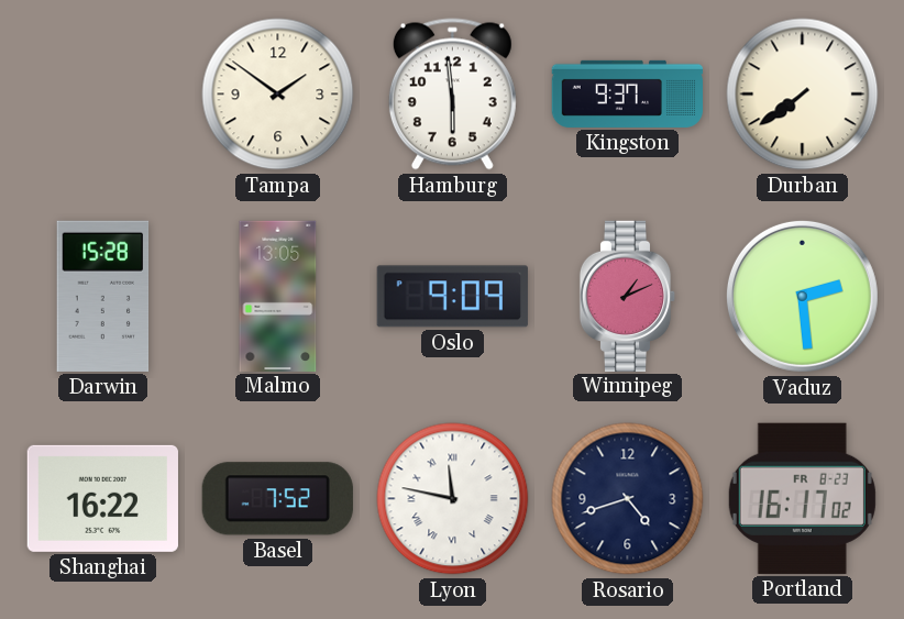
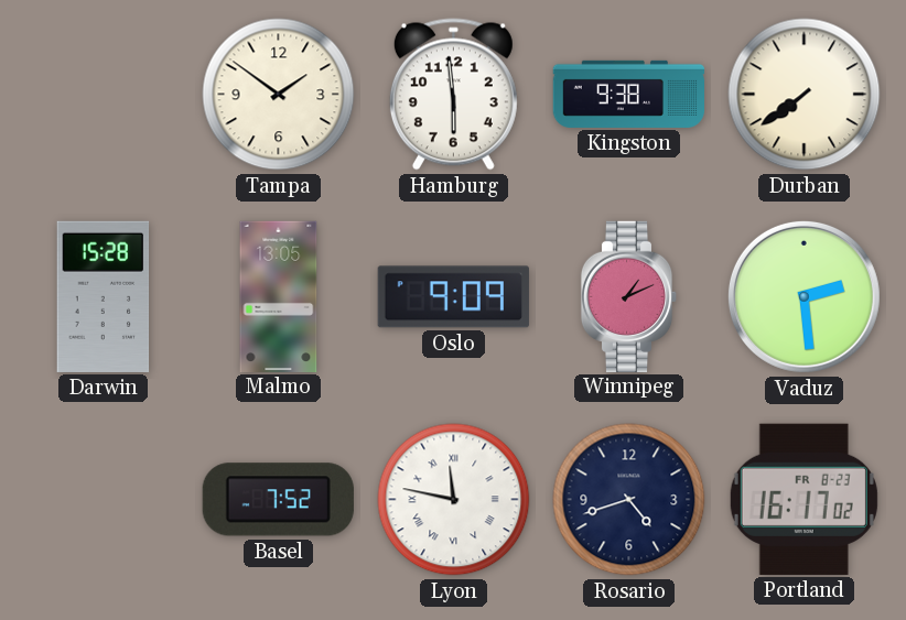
Kingston: 9:37 -> 9:38
Shanghai: 16:22 -> none
